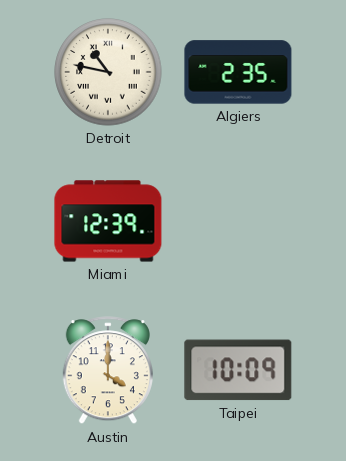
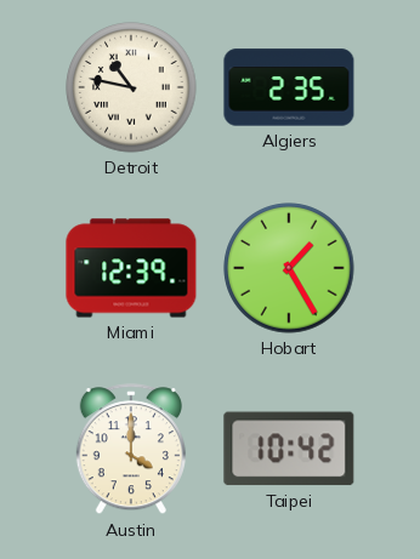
Hobart: none -> 1:25
Taipei: 10:09 -> 10:42
